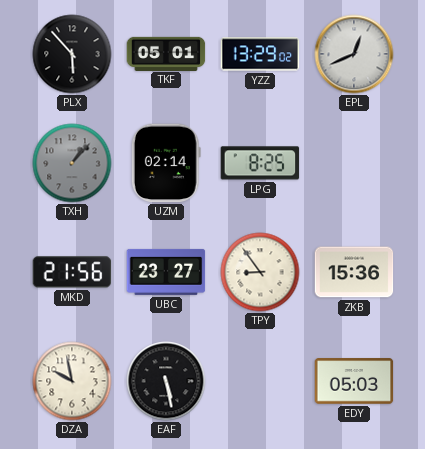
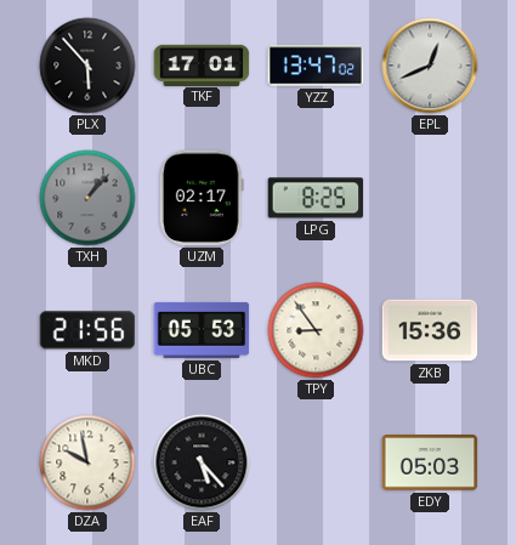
TKF: 05:01 -> 17:01
YZZ: 13:29 -> 13:47
UZM: 02:14 -> 02:17
UBC: 23:27 -> 05:53
EAF: 5:28 -> 5:23
